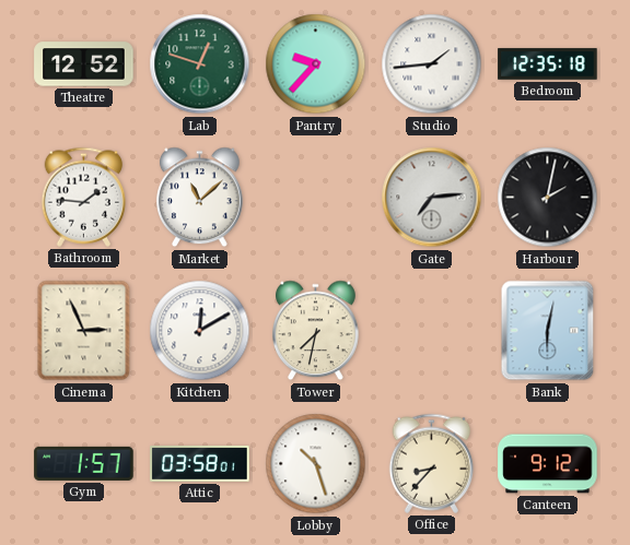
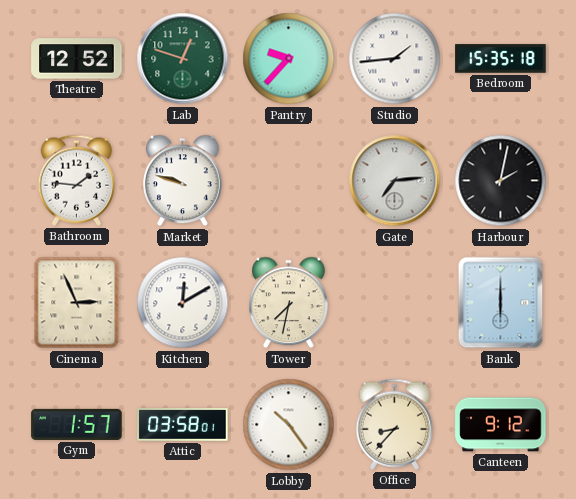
Bedroom: 12:35 -> 15:35
Market: 11:08 -> 9:48
Bank: 6:02 -> 6:00
Lobby: 10:27 -> 10:24
